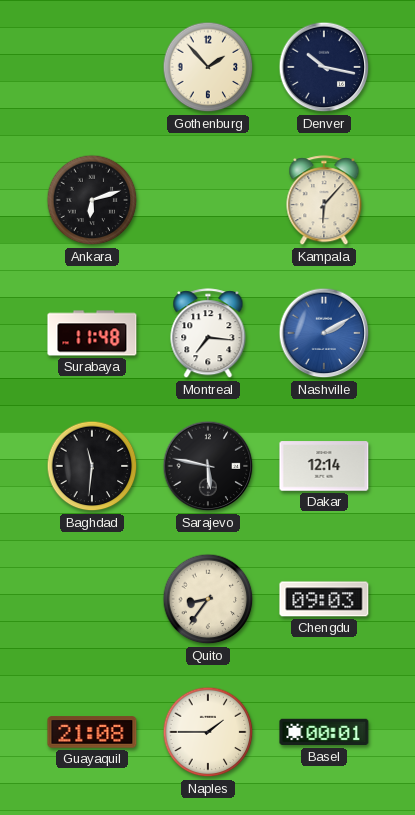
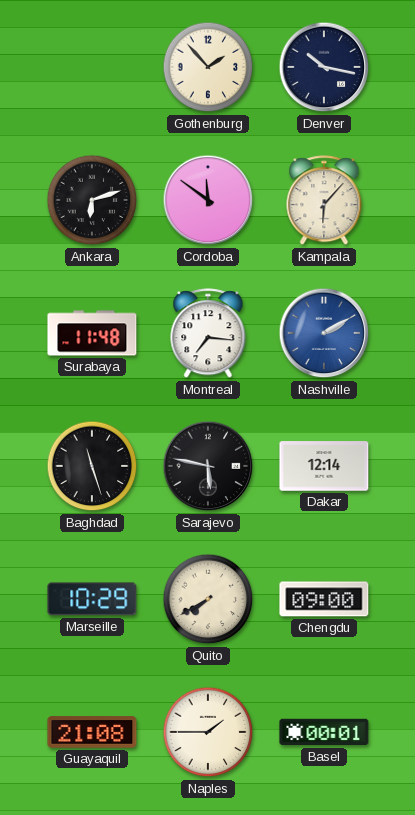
Cordoba: none -> 11:51
Baghdad: 11:31 -> 11:27
Marseille: none -> 10:29
Quito: 8:36 -> 7:40
Chengdu: 09:03 -> 09:00
